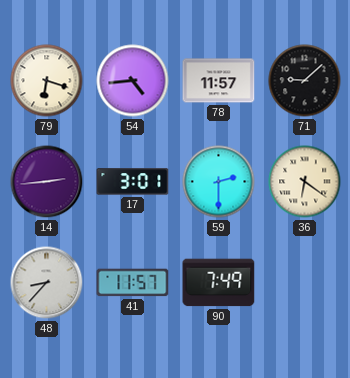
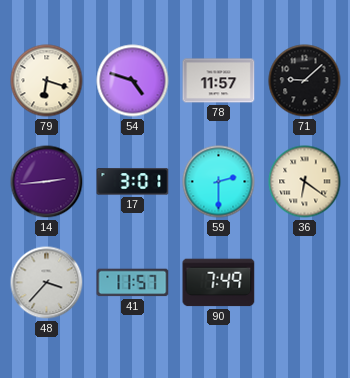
54: 4:44 -> 4:48
48: 8:37 -> 3:37
